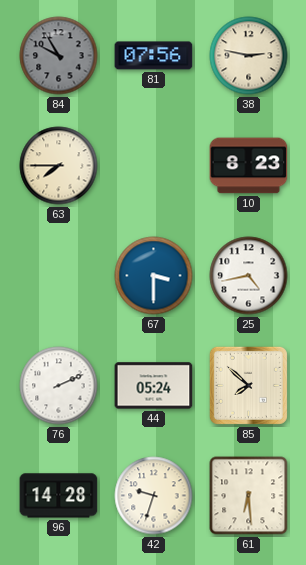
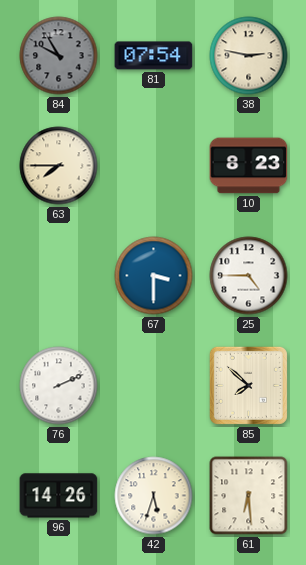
81: 07:56 -> 07:54
25: 4:43 -> 4:45
44: 05:24 -> none
96: 14:28 -> 14:26
42: 9:33 -> 5:33
